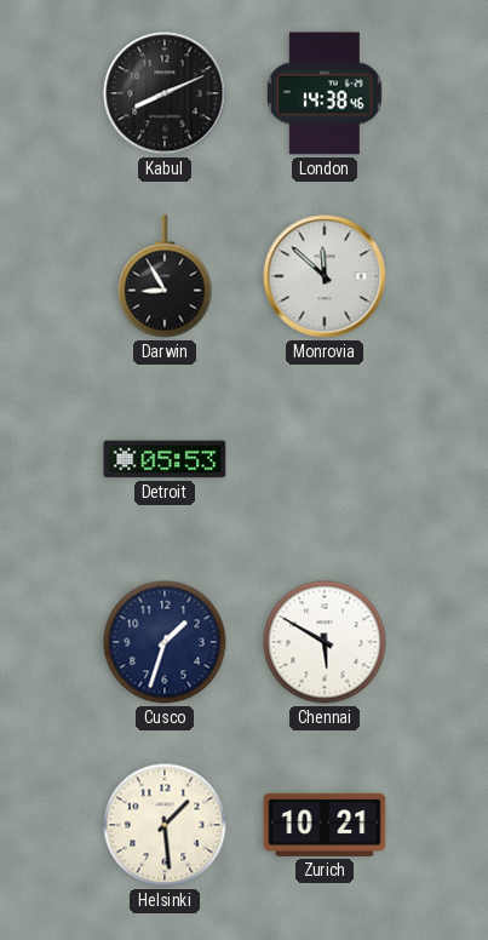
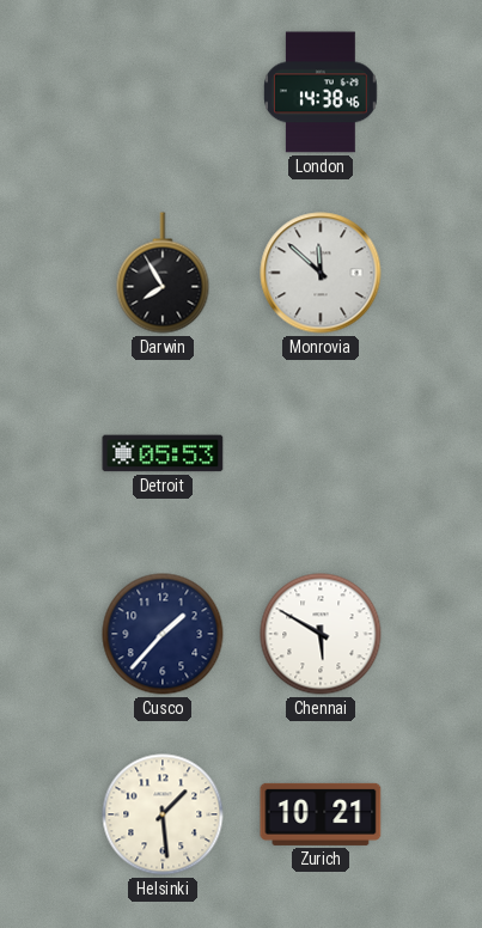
Kabul: 8:11 -> none
Darwin: 8:55 -> 7:55
Cusco: 1:33 -> 1:37
